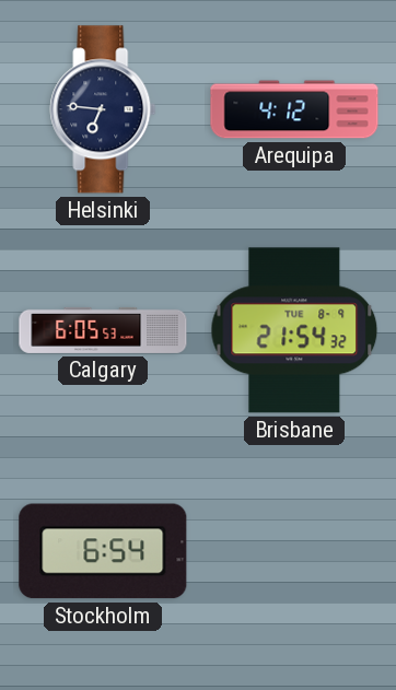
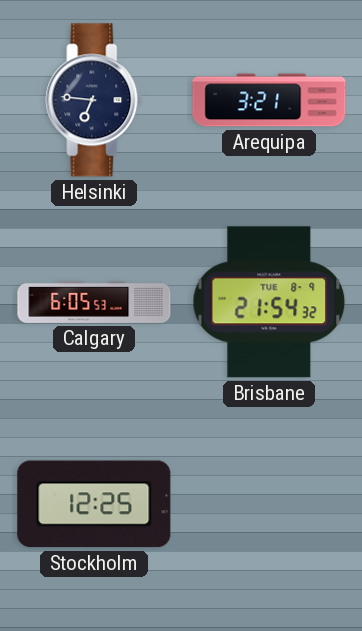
Arequipa: 4:12 -> 3:21
Stockholm: 6:54 -> 12:25
